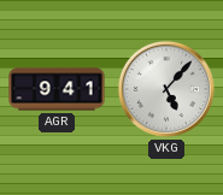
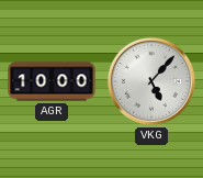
AGR: 9:41 -> 10:00
